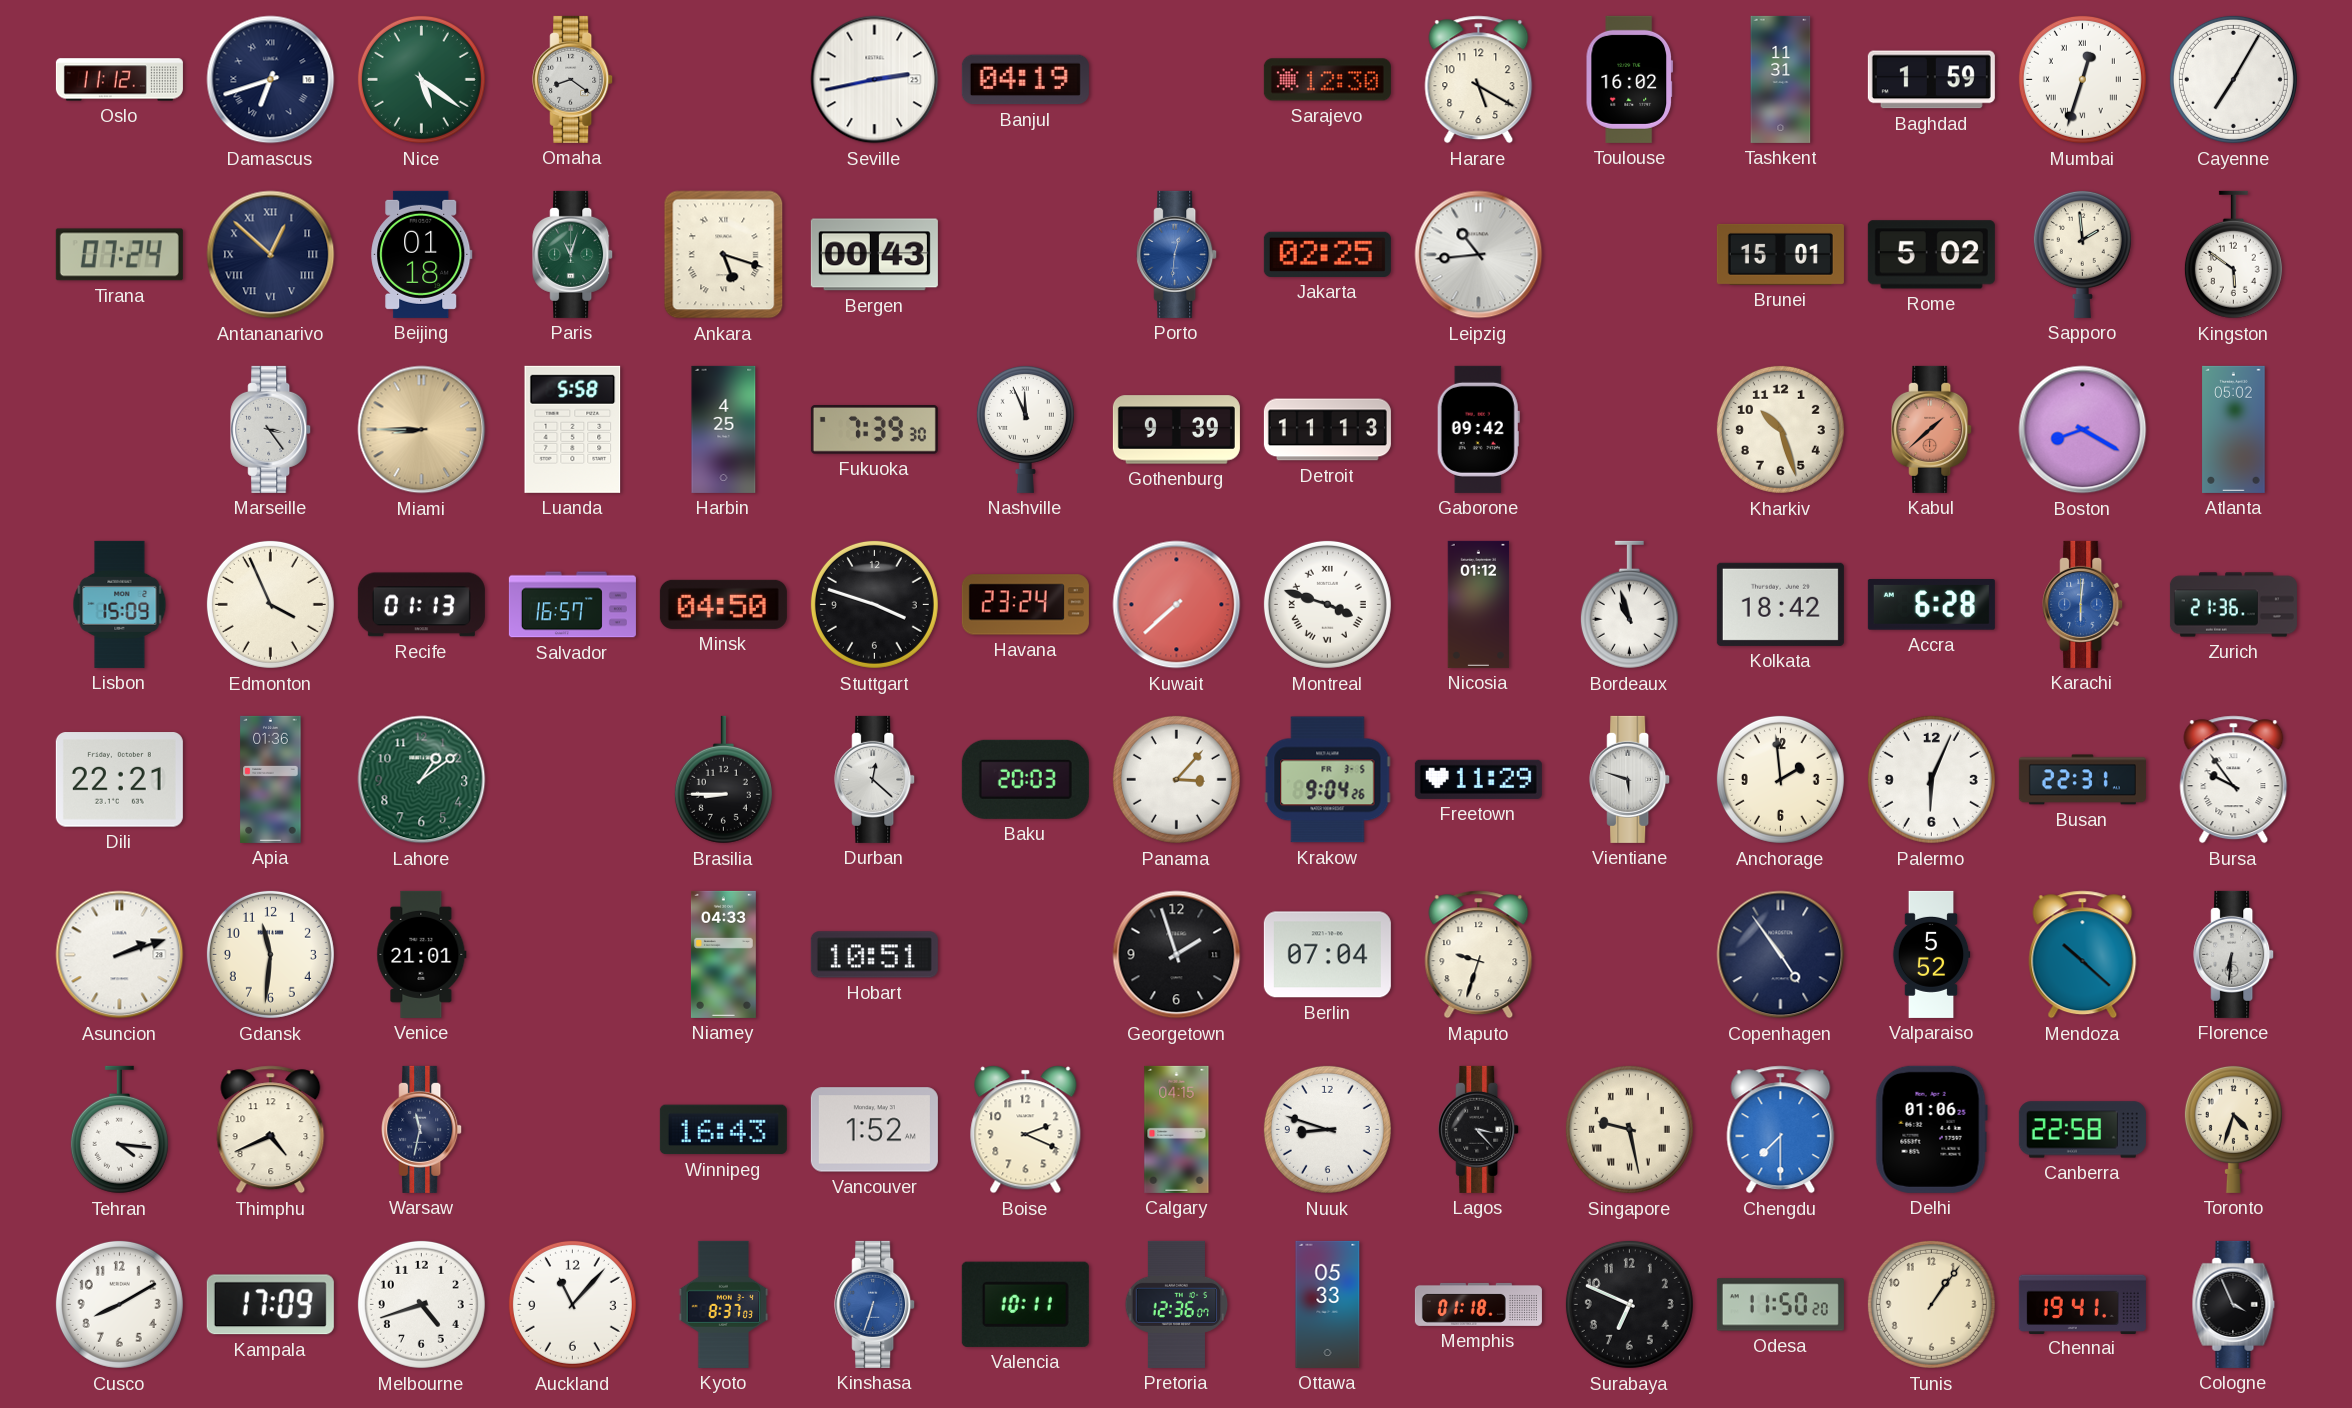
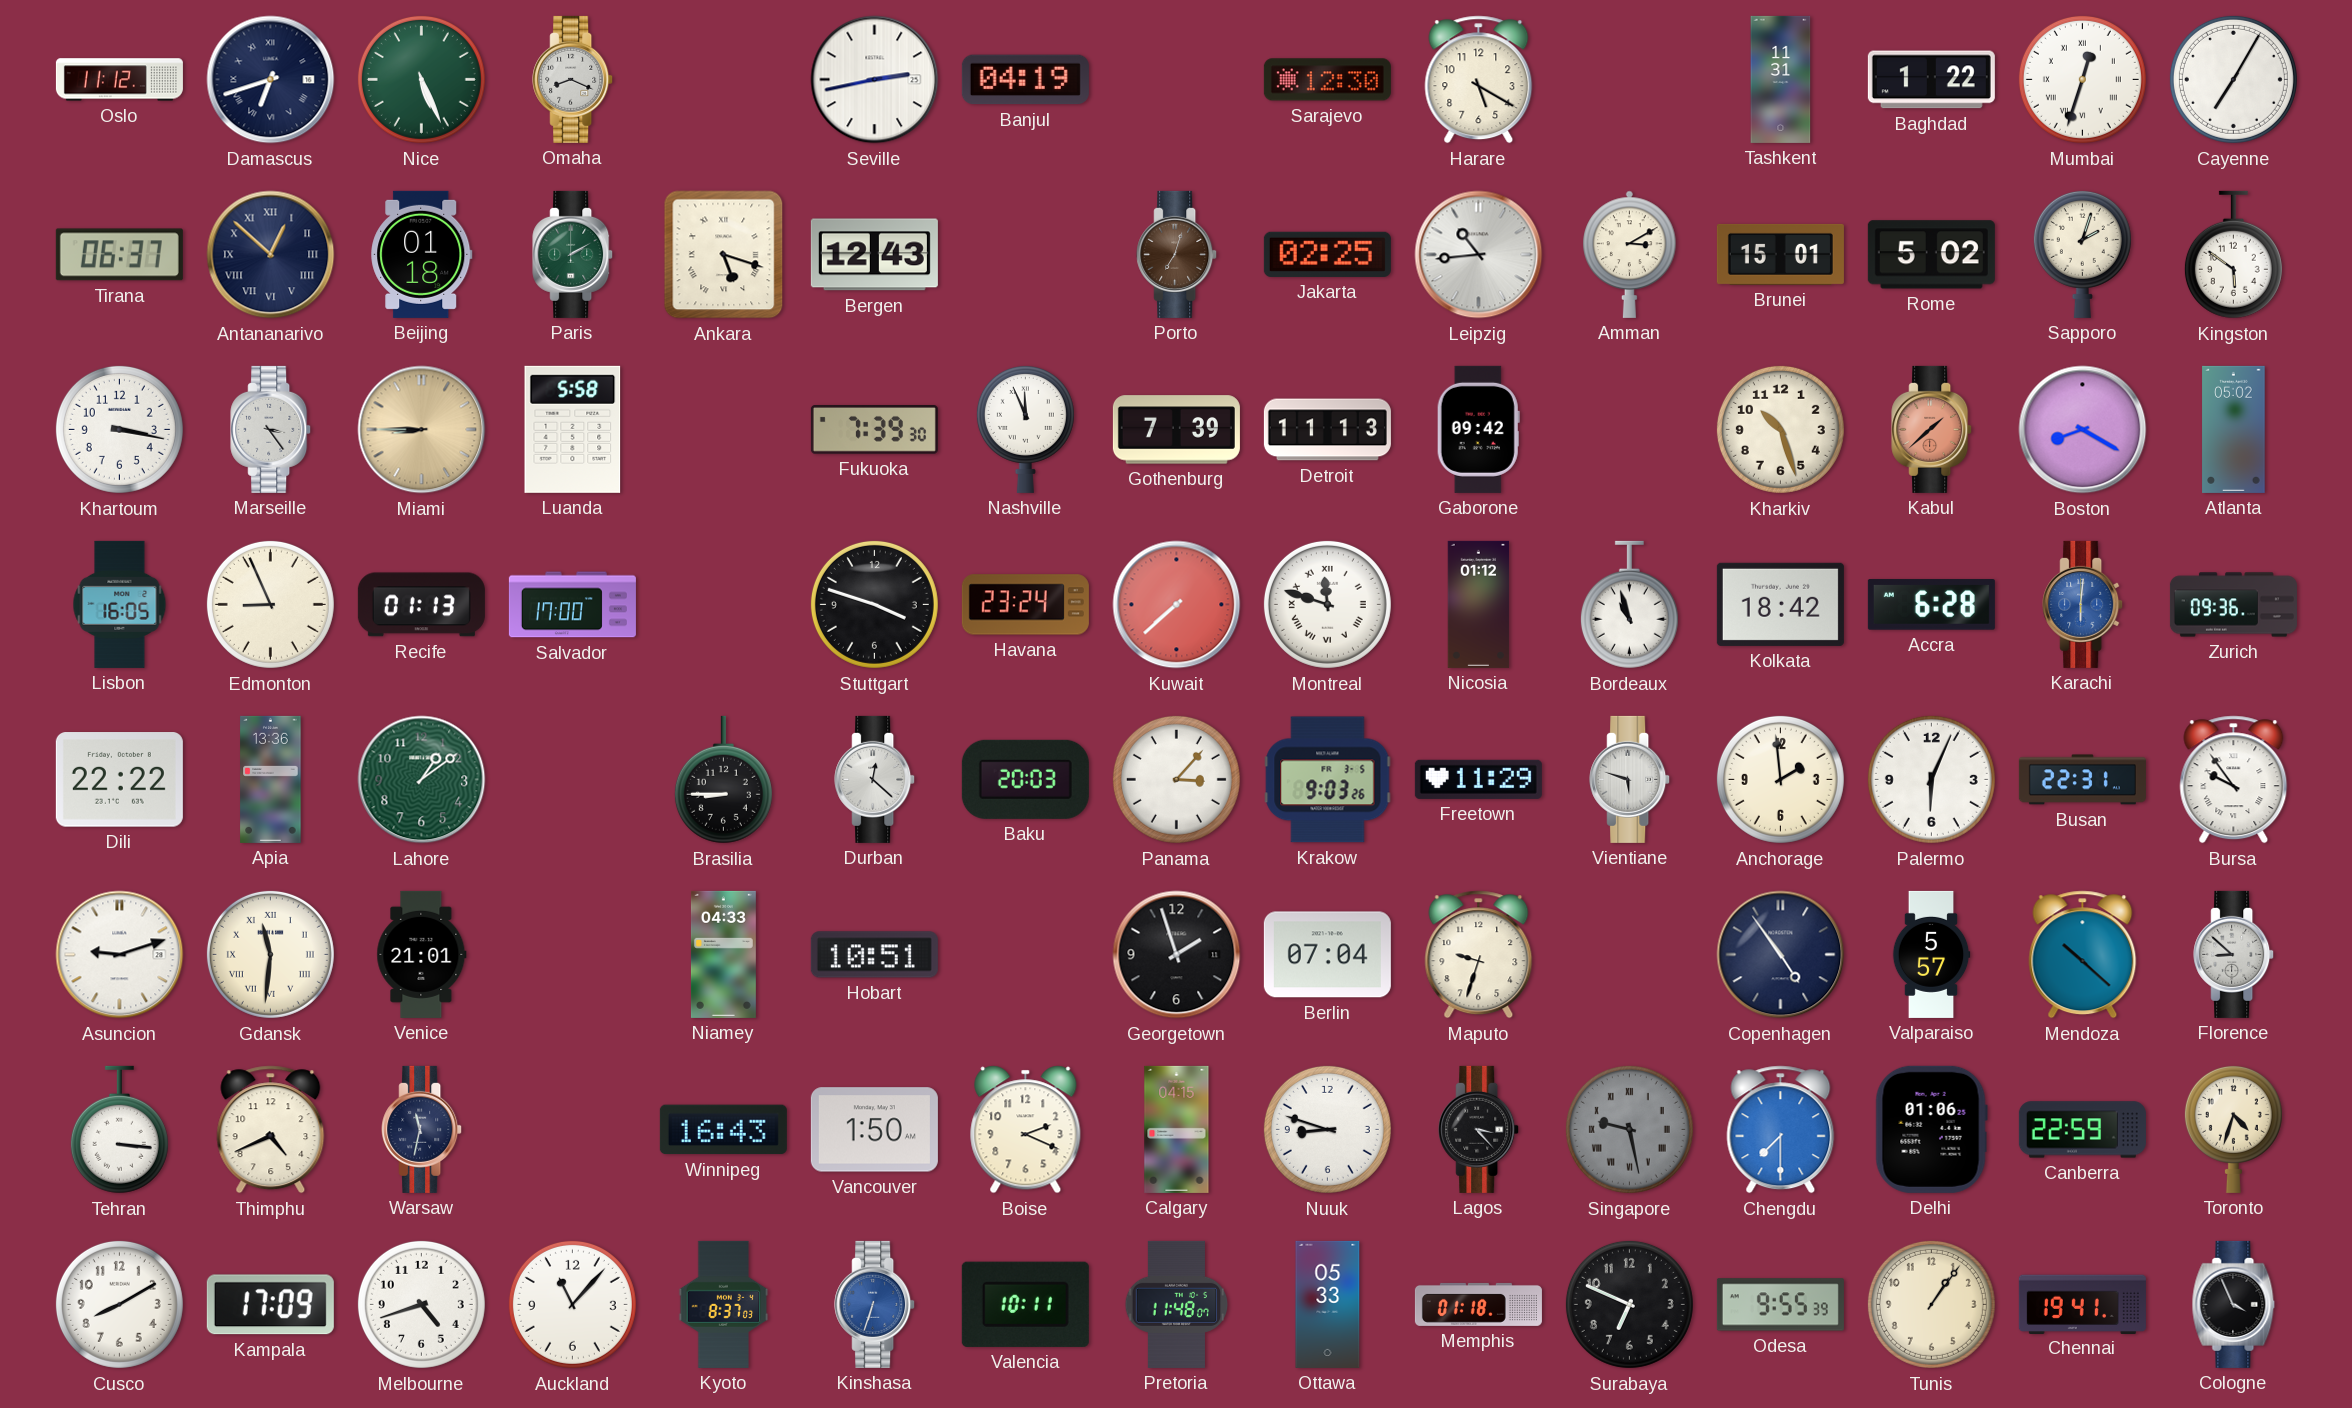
Nice: 5:21 -> 5:26
Omaha: 8:21 -> 8:19
Toulouse: 16:02 -> none
Baghdad: 1:59 -> 1:22
Tirana: 07:24 -> 06:37
Paris: 11:03 -> 2:10
Bergen: 00:43 -> 12:43
Porto: 12:31 -> 7:03
Porto dial: blue -> brown
Amman: none -> 3:10
Sapporo: 1:59 -> 2:03
Khartoum: none -> 3:17
Harbin: 4:25 -> none
Gothenburg: 9:39 -> 7:39
Lisbon: 15:09 -> 16:05
Edmonton: 3:56 -> 8:56
Salvador: 16:57 -> 17:00
Minsk: 04:50 -> none
Montreal: 3:48 -> 11:48
Zurich: 21:36 -> 09:36
Dili: 22:21 -> 22:22
Apia: 01:36 -> 13:36
Krakow: 9:04 -> 9:03
Asuncion: 2:12 -> 9:12
Gdansk numerals: Arabic -> Roman
Valparaiso: 5:52 -> 5:57
Florence: 6:31 -> 8:52
Tehran: 4:16 -> 3:16
Vancouver: 1:52 -> 1:50
Singapore dial: cream -> grey
Canberra: 22:58 -> 22:59
Pretoria: 12:36 -> 11:48
Odesa: 11:50 -> 9:55
